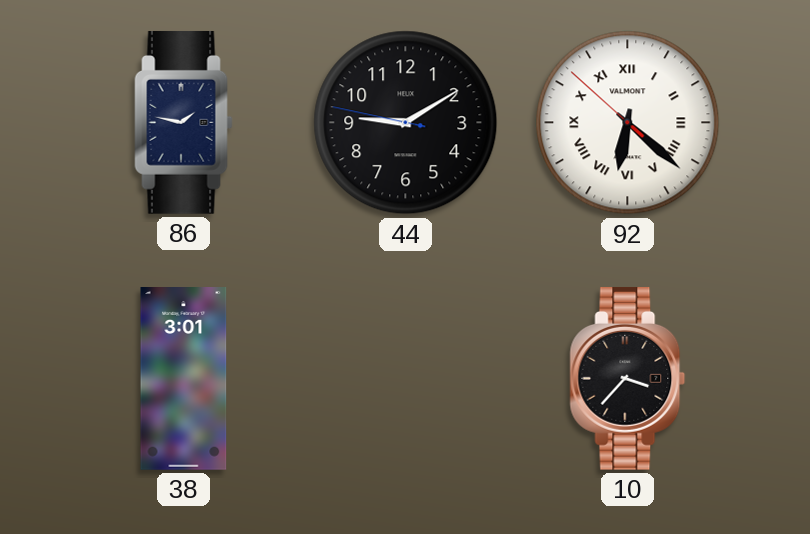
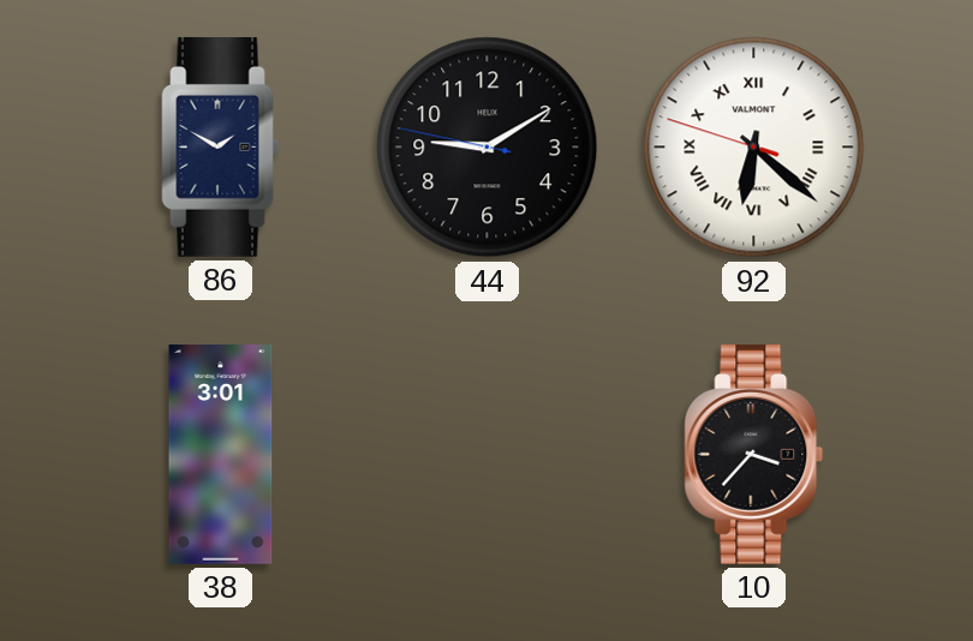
86: 1:47 -> 1:50
92: 6:21:52 -> 6:21:48
